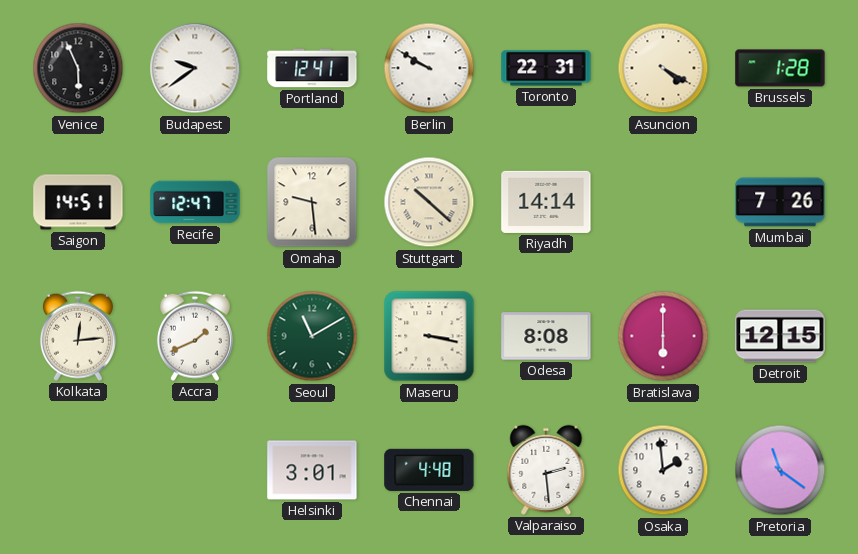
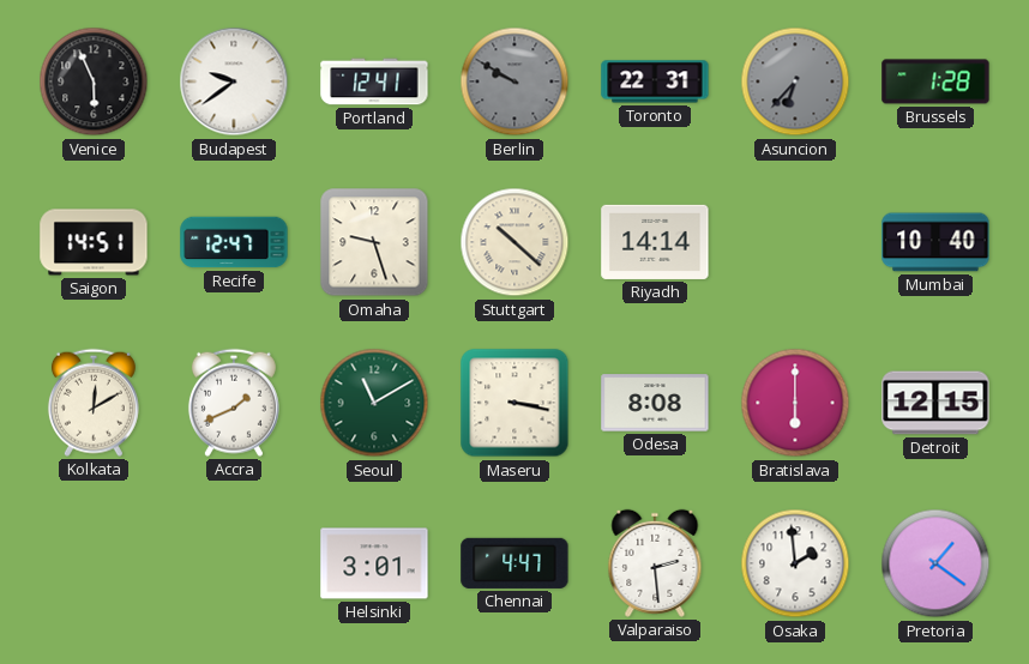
Berlin dial: white -> grey
Asuncion: 4:20 -> 6:37
Asuncion dial: cream -> grey
Omaha: 9:29 -> 9:27
Mumbai: 7:26 -> 10:40
Kolkata: 12:14 -> 12:10
Chennai: 4:48 -> 4:47
Pretoria: 11:21 -> 1:21
